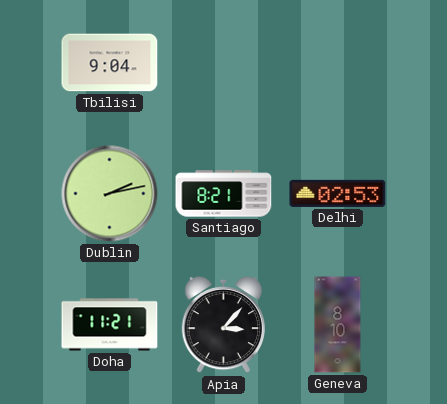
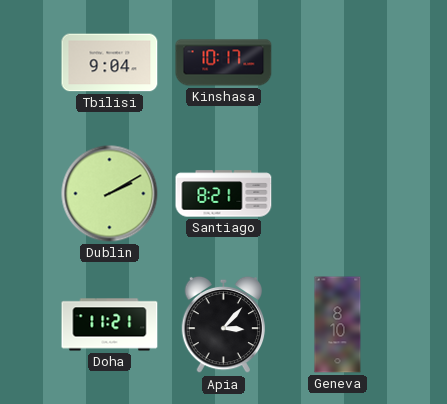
Kinshasa: none -> 10:17
Dublin: 2:13 -> 2:10
Delhi: 02:53 -> none
